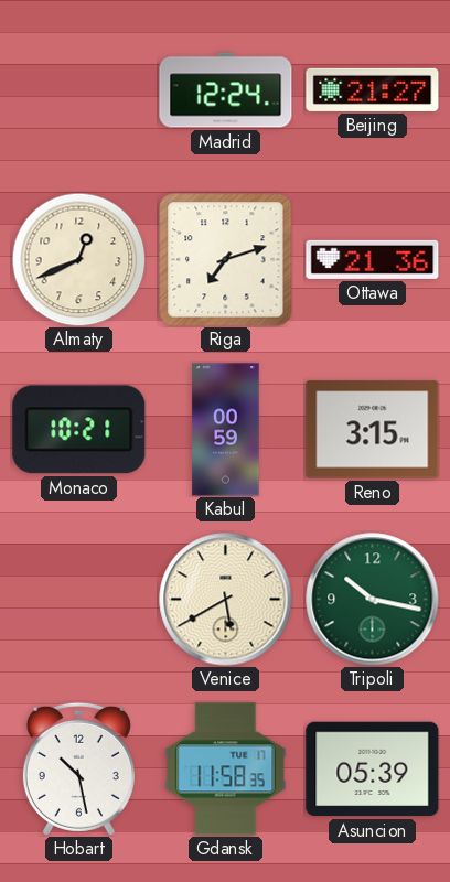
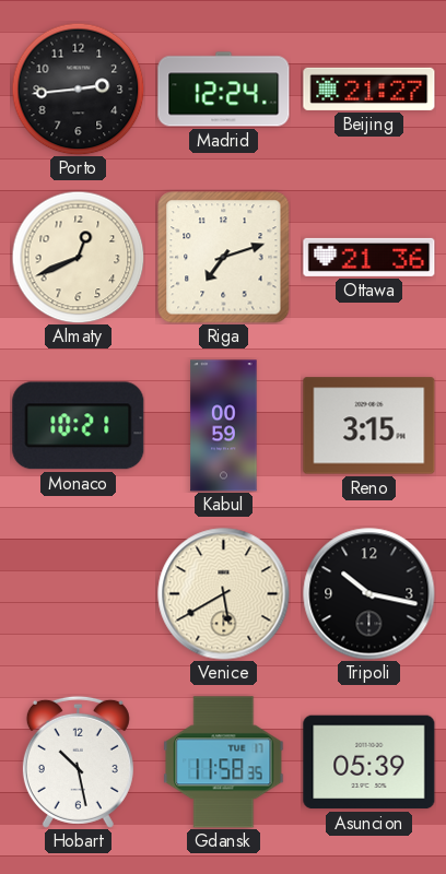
Porto: none -> 2:44
Tripoli dial: green -> black
